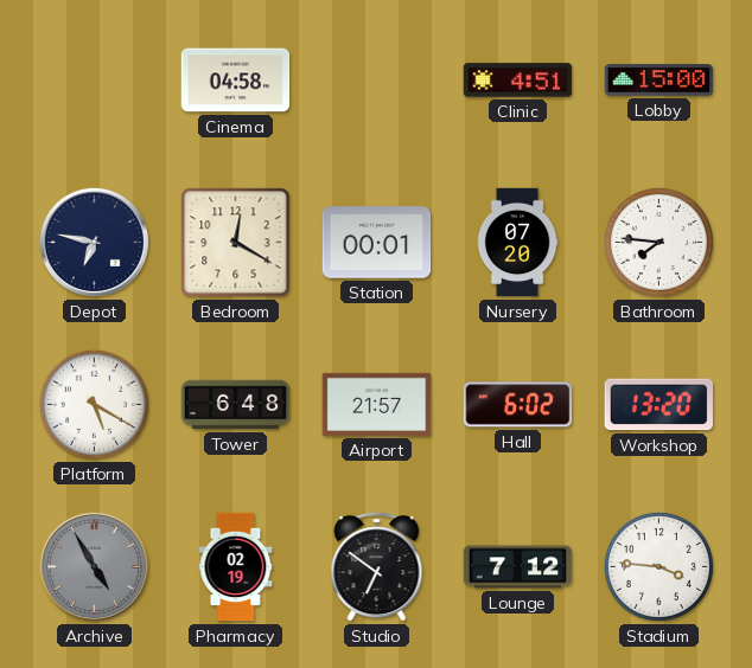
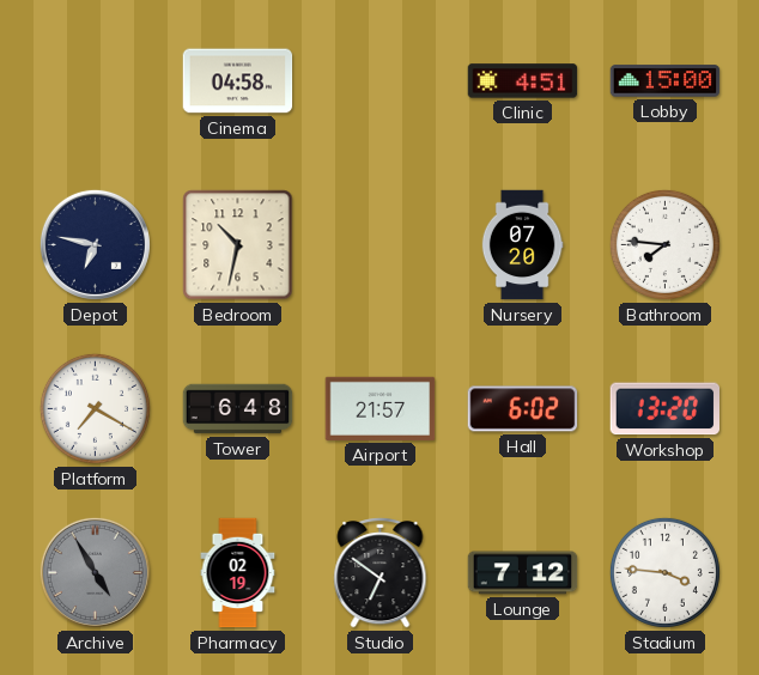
Bedroom: 12:20 -> 10:32
Station: 00:01 -> none
Platform: 5:20 -> 7:20
